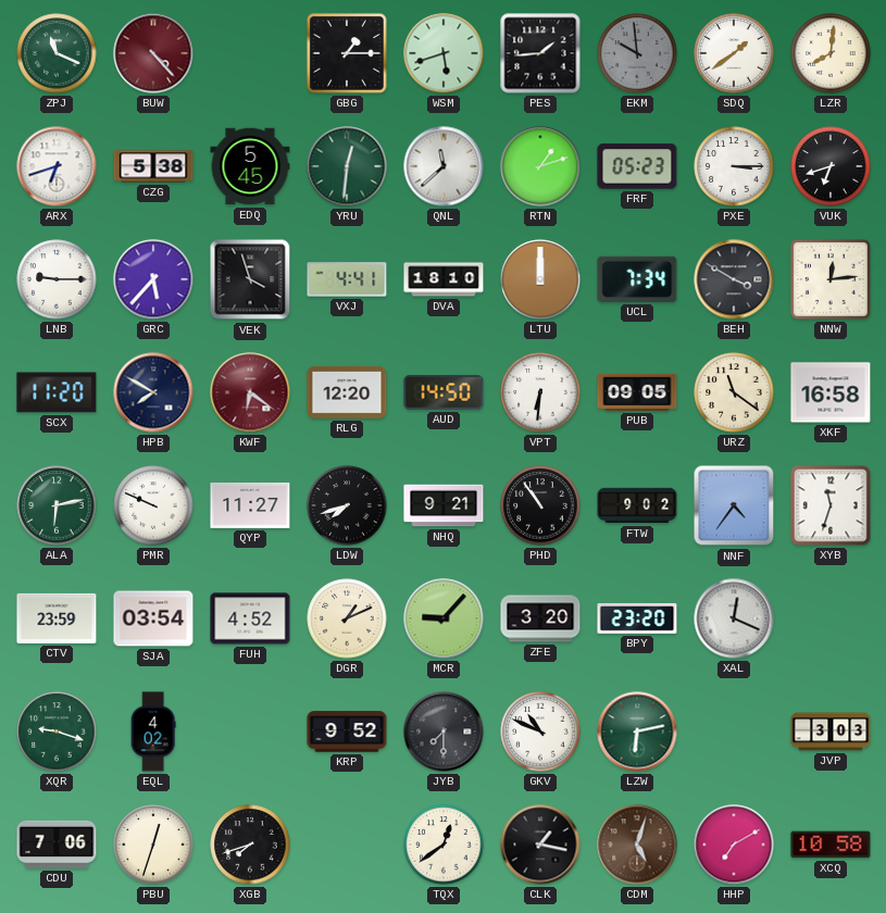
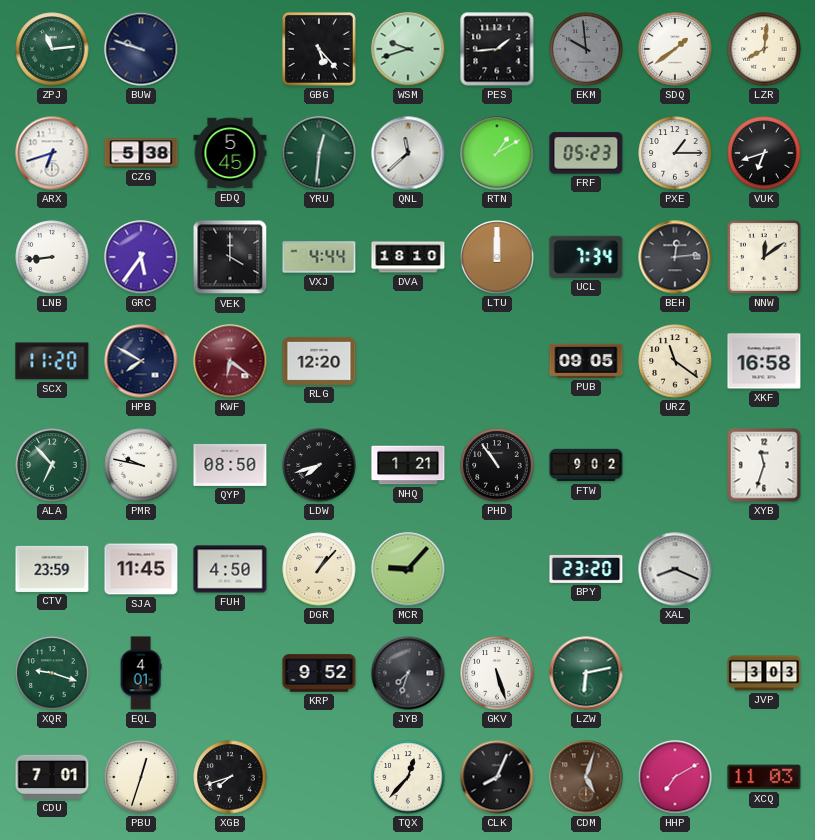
ZPJ: 11:19 -> 11:14
BUW: 4:23 -> 9:48
BUW dial: burgundy -> navy
GBG: 1:15 -> 5:23
WSM: 5:42 -> 9:42
RTN: 1:12 -> 1:10
PXE: 3:15 -> 1:15
LNB: 9:15 -> 8:44
GRC: 5:37 -> 5:36
VEK: 3:57 -> 4:00
VXJ: 4:41 -> 4:44
BEH: 3:50 -> 12:14
NNW: 12:14 -> 12:09
AUD: 14:50 -> none
VPT: 6:31 -> none
ALA: 6:13 -> 6:53
PMR: 9:49 -> 9:47
QYP: 11:27 -> 08:50
NHQ: 9:21 -> 1:21
NNF: 4:36 -> none
SJA: 03:54 -> 11:45
FUH: 4:52 -> 4:50
DGR: 1:11 -> 1:07
ZFE: 3:20 -> none
XAL: 12:19 -> 8:19
EQL: 4:02 -> 4:01
JYB: 7:30 -> 7:33
GKV: 10:49 -> 5:27
CDU: 7:06 -> 7:01
TQX: 12:39 -> 12:37
CLK: 1:17 -> 8:04
XCQ: 10:58 -> 11:03
